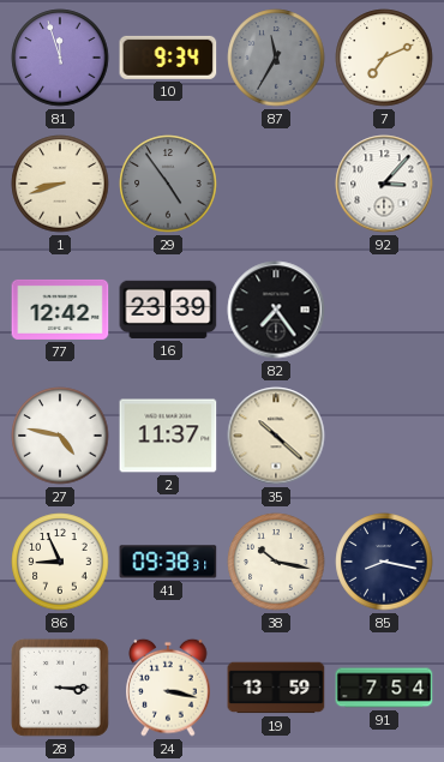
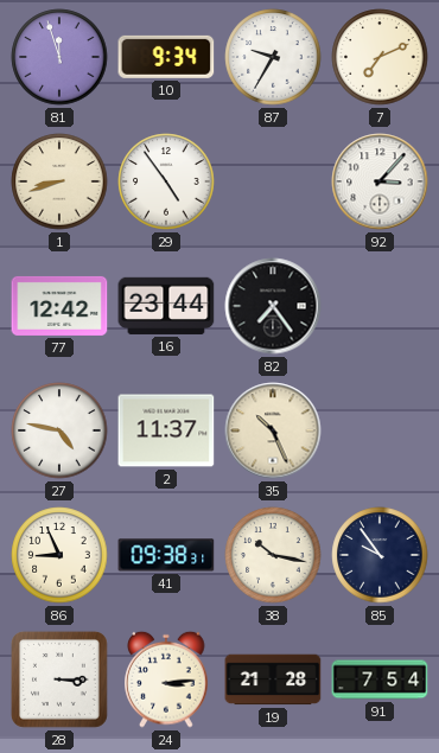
87: 11:35 -> 9:35
87 dial: grey -> white
29 dial: grey -> white
16: 23:39 -> 23:44
35: 10:22 -> 10:26
85: 8:17 -> 9:54
24: 3:17 -> 3:14
19: 13:59 -> 21:28
